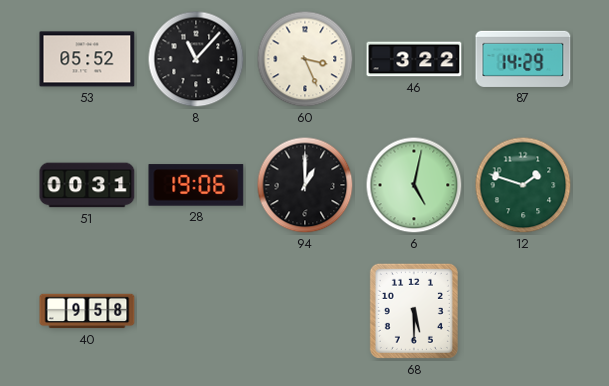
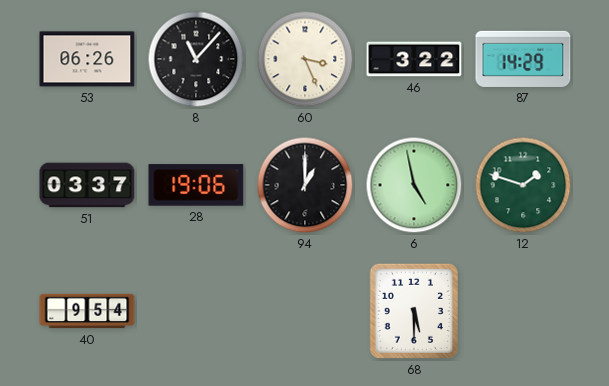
53: 05:52 -> 06:26
51: 00:31 -> 03:37
6: 5:02 -> 4:58
40: 9:58 -> 9:54
